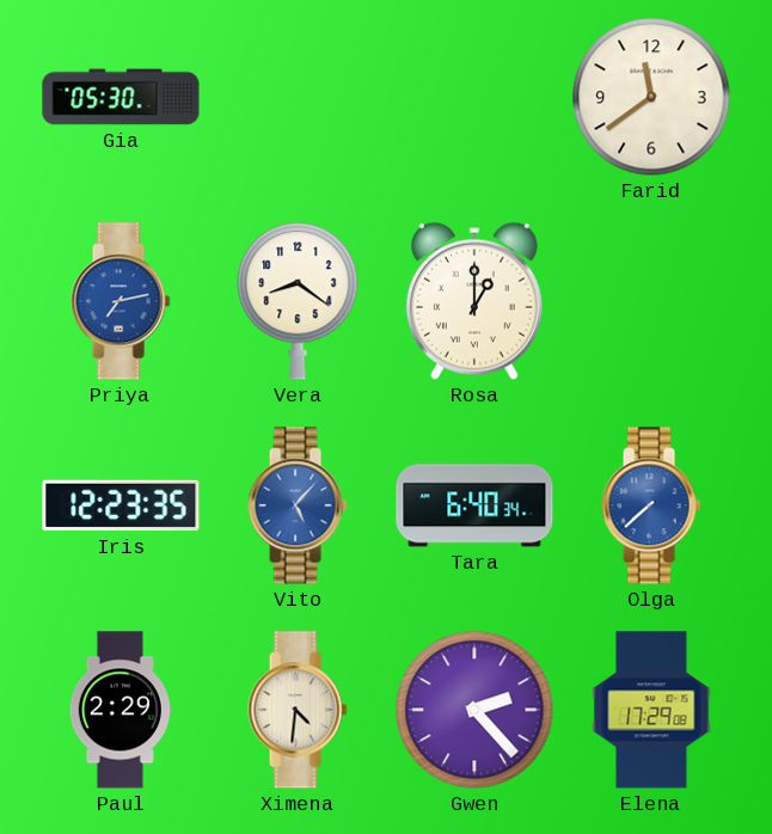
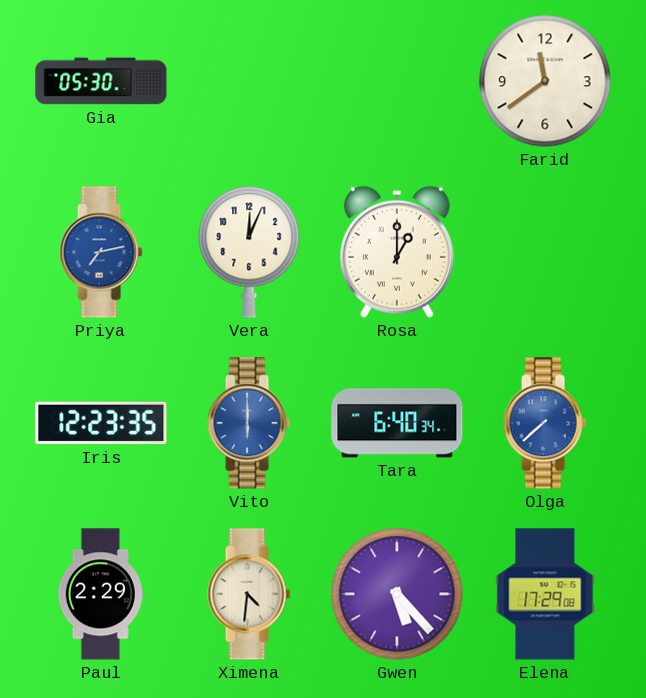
Vera: 8:21 -> 12:04
Vito: 5:07 -> 6:00
Gwen: 2:23 -> 5:23
